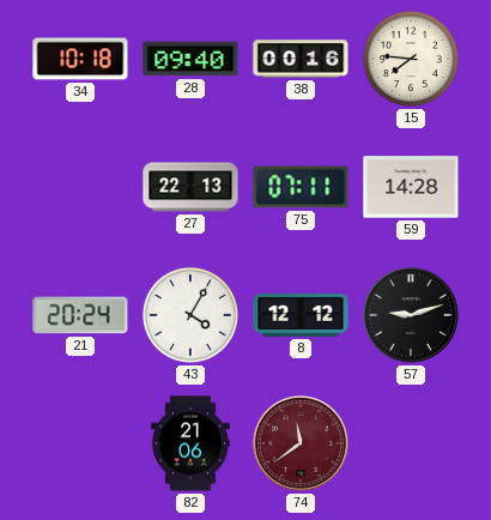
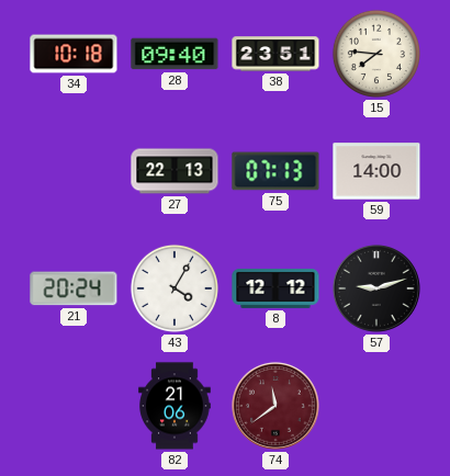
38: 00:16 -> 23:51
75: 07:11 -> 07:13
59: 14:28 -> 14:00
